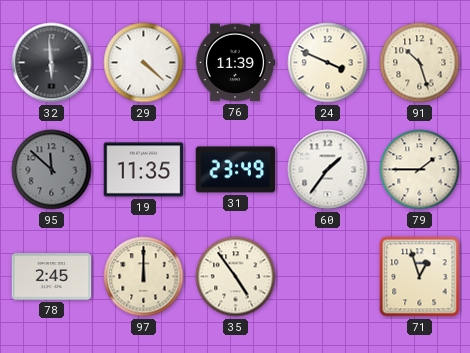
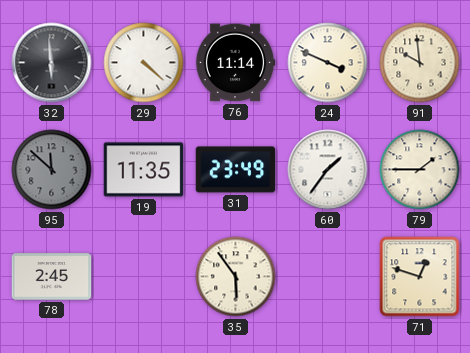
76: 11:39 -> 11:14
91: 10:27 -> 9:59
97: 12:00 -> none
35: 4:54 -> 5:54
71: 12:57 -> 12:48
